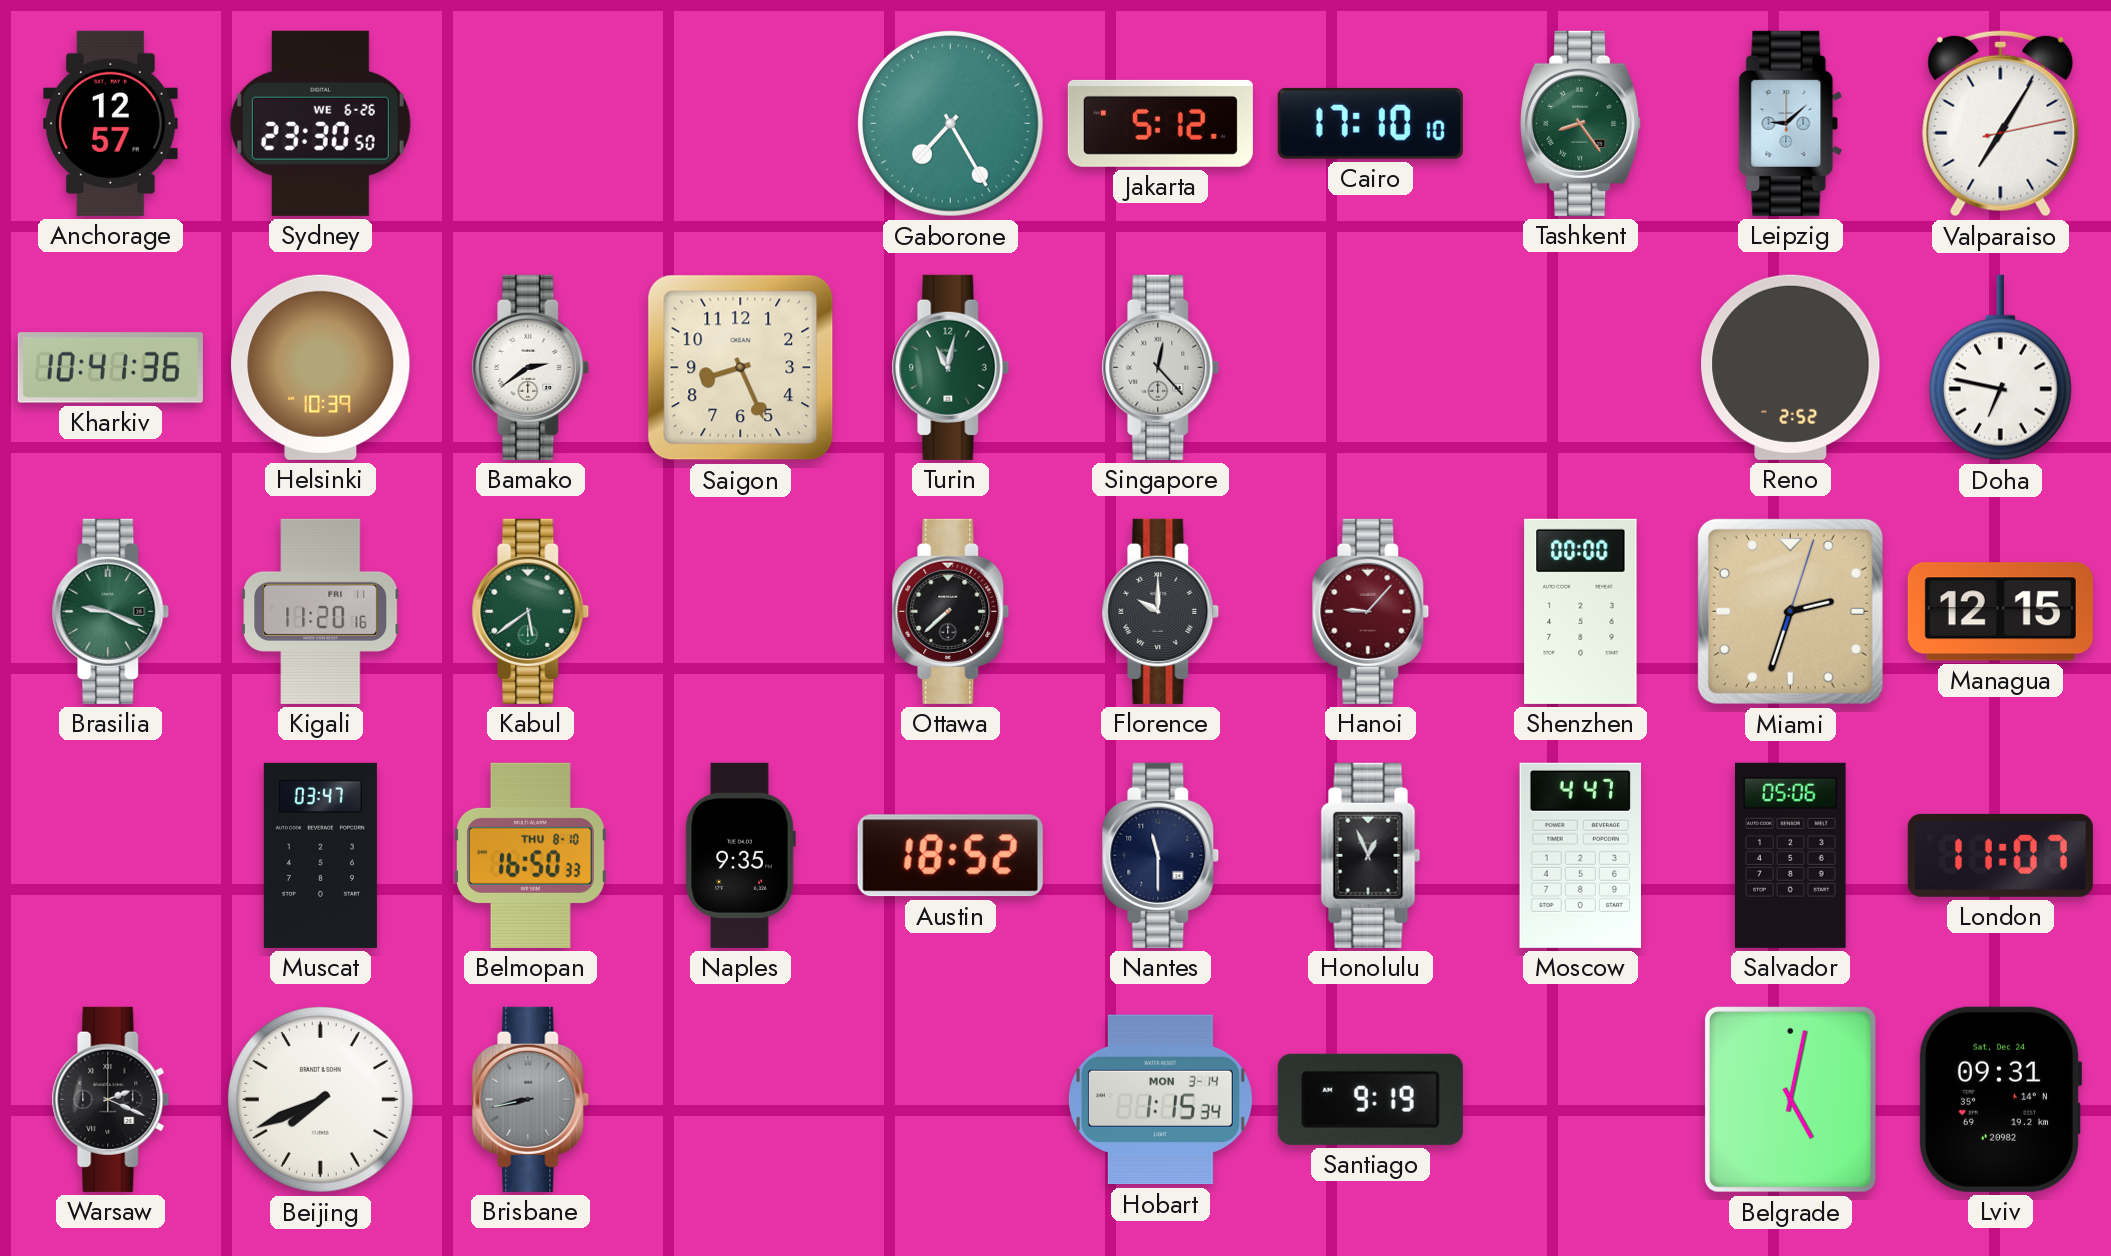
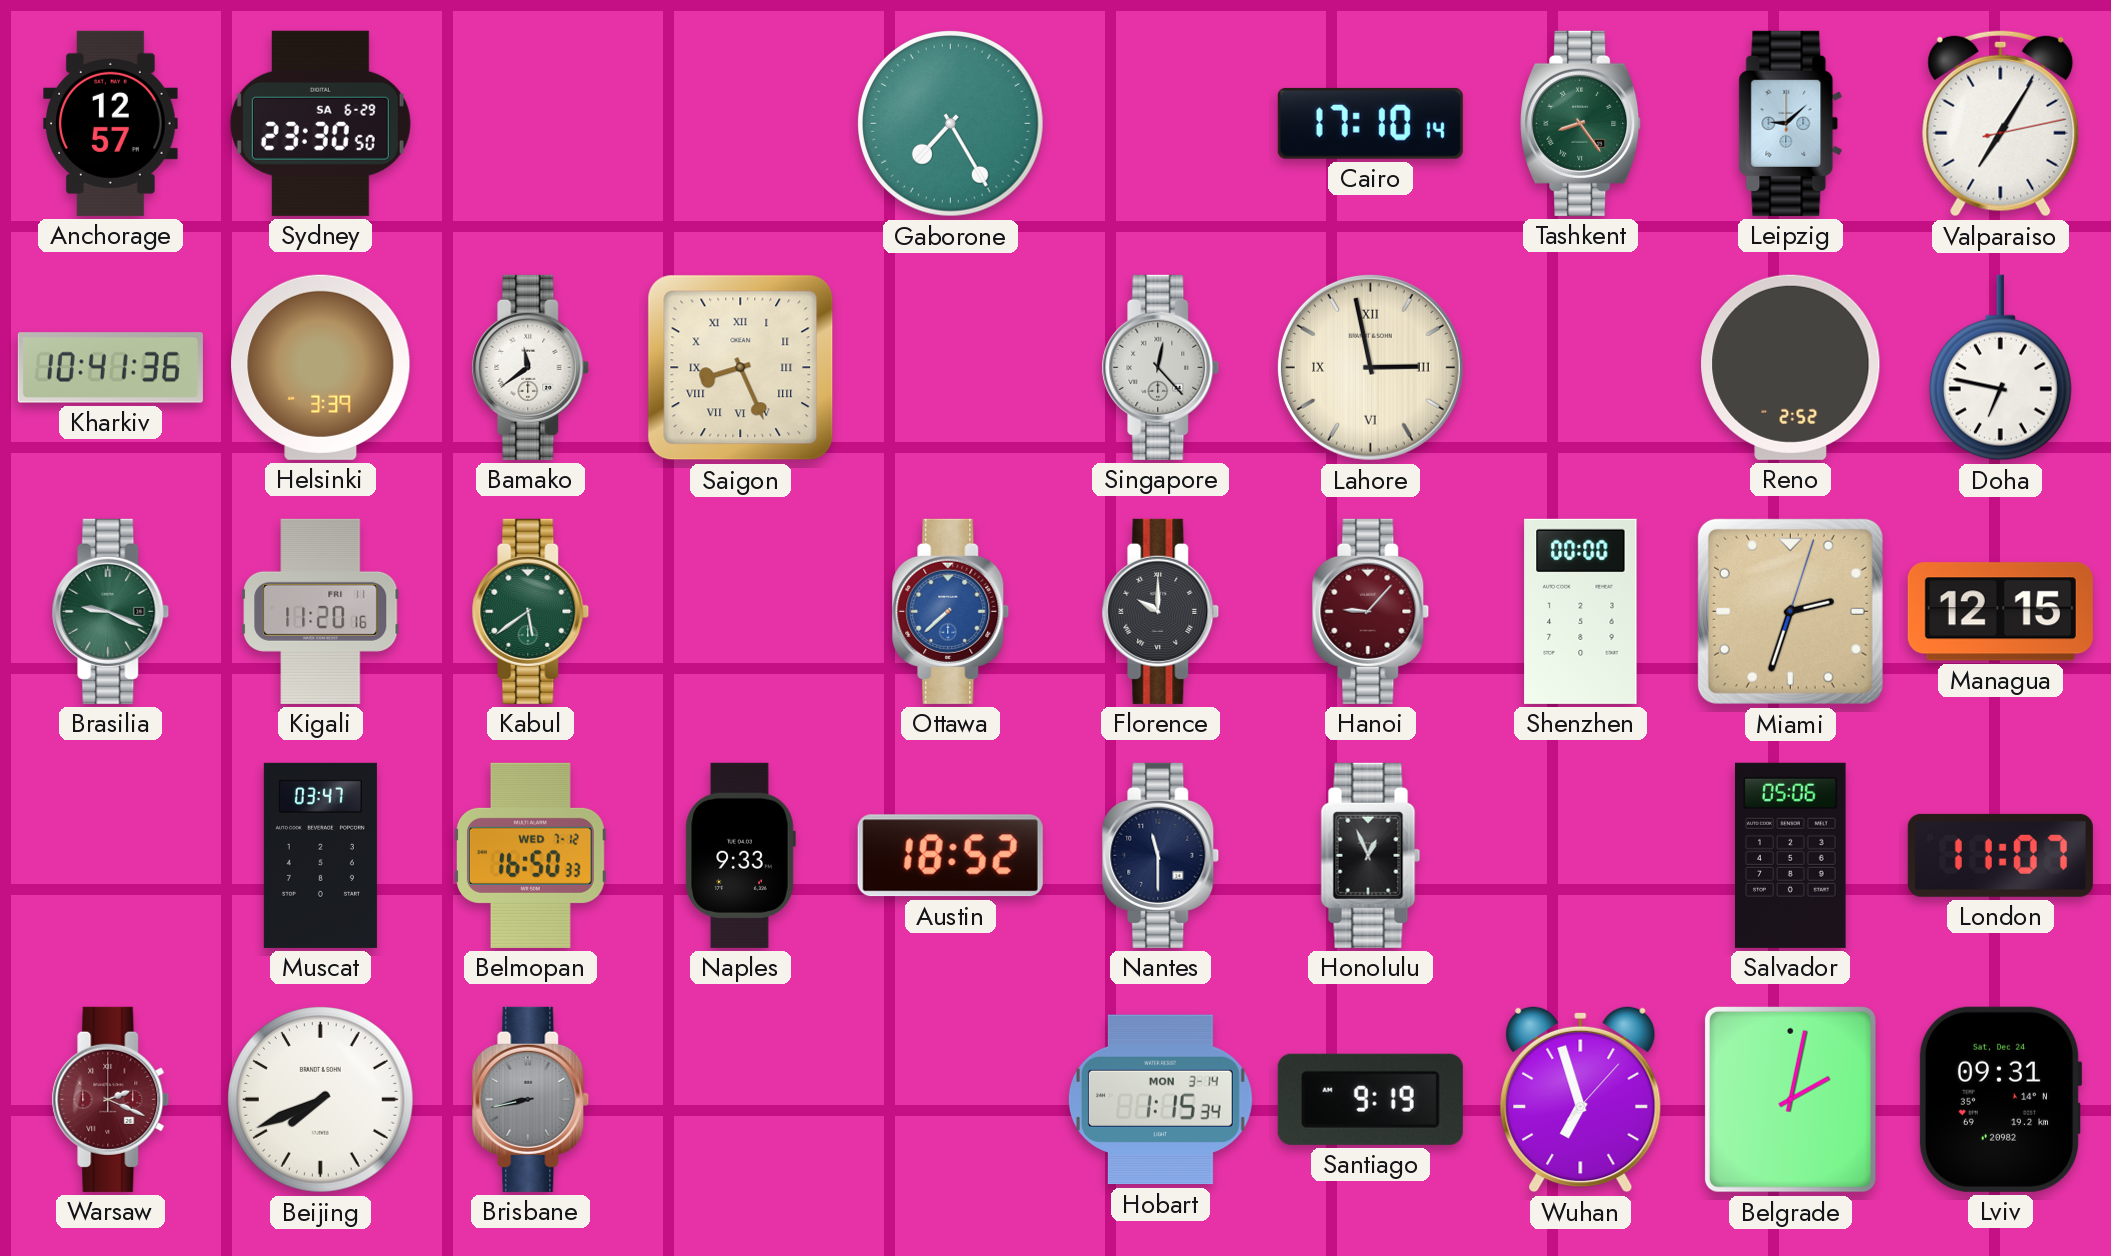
Sydney date: WE 6-26 -> SA 6-29
Jakarta: 5:12 -> none
Cairo: 17:10:10 -> 17:10:14
Helsinki: 10:39 -> 3:39
Bamako: 2:39 -> 11:39
Saigon numerals: Arabic -> Roman
Turin: 11:02 -> none
Lahore: none -> 2:58
Ottawa dial: black -> blue
Belmopan date: THU 8-10 -> WED 7-12
Naples: 9:35 -> 9:33
Moscow: 4:47 -> none
Warsaw dial: black -> burgundy
Wuhan: none -> 6:57
Belgrade: 5:02 -> 2:02
